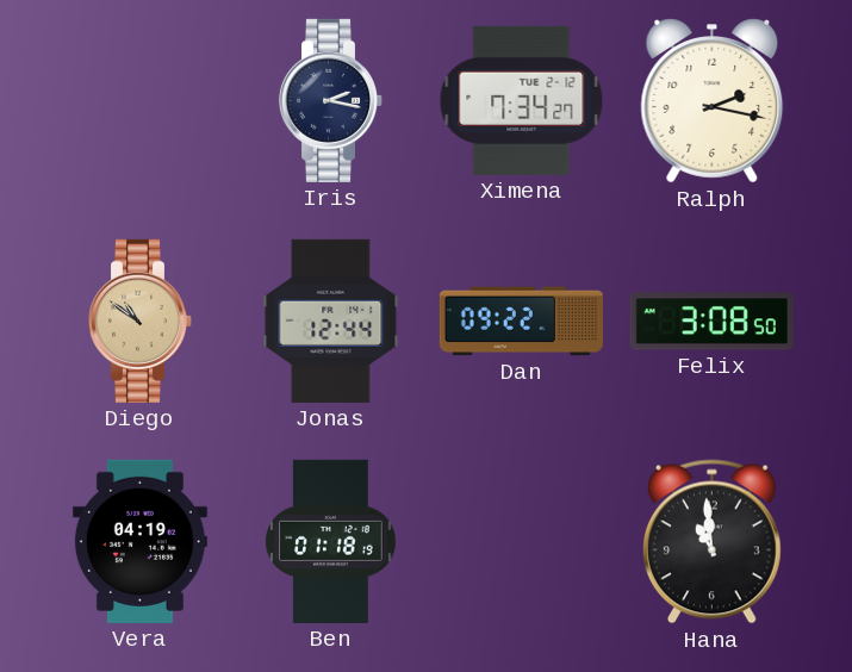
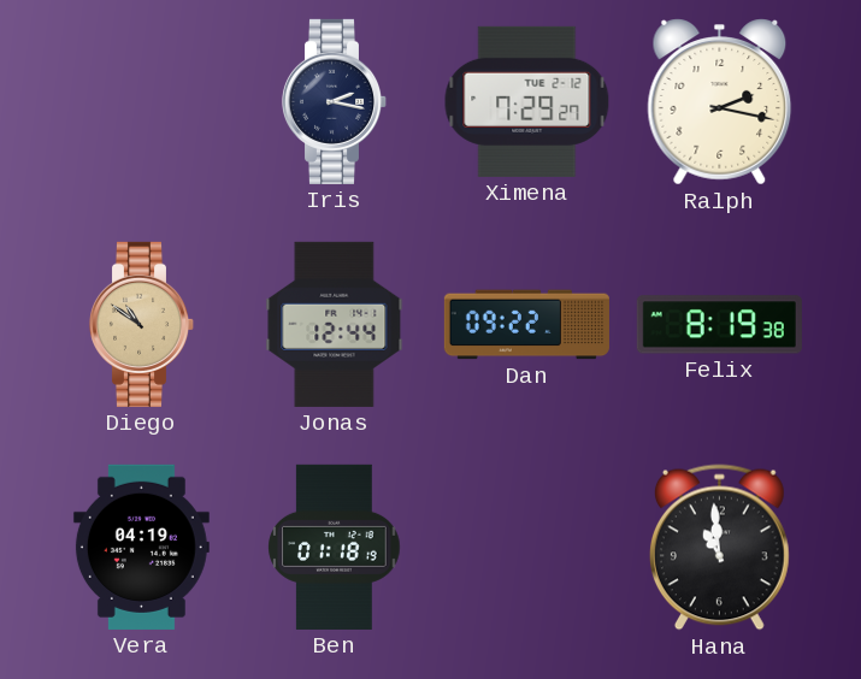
Ximena: 7:34 -> 7:29
Felix: 3:08 -> 8:19
